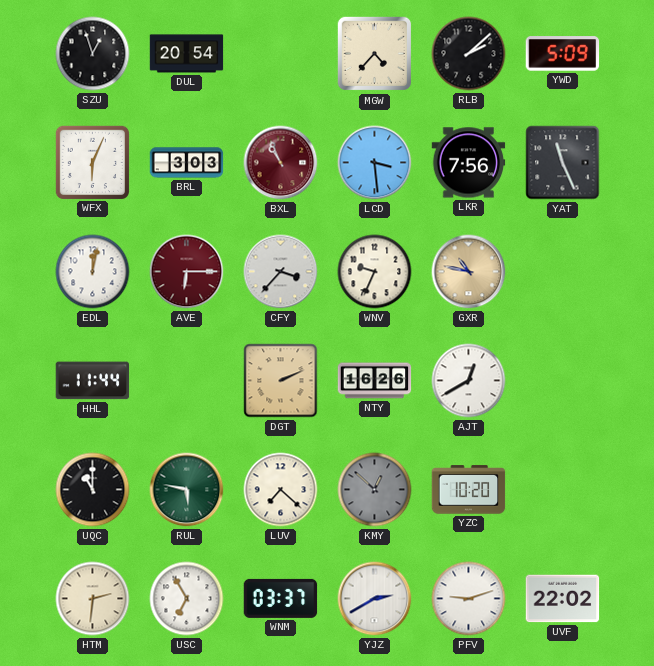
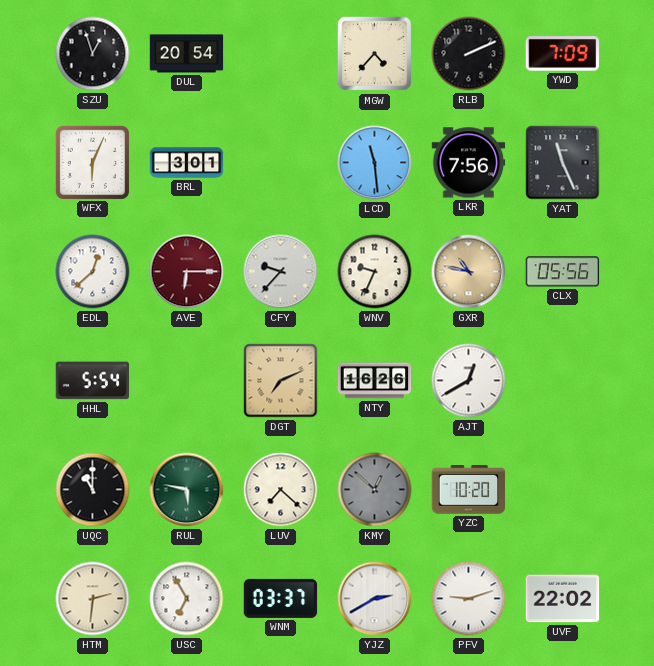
RLB: 2:08 -> 2:11
YWD: 5:09 -> 7:09
BRL: 3:03 -> 3:01
BXL: 10:56 -> none
LCD: 3:29 -> 11:29
EDL: 12:02 -> 12:38
CFY: 3:37 -> 9:37
CLX: none -> 05:56
HHL: 11:44 -> 5:54
DGT: 2:11 -> 7:11
